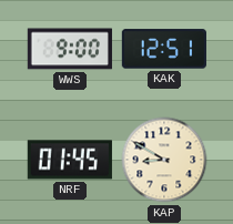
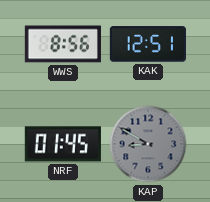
WWS: 9:00 -> 8:56
KAP dial: cream -> grey
